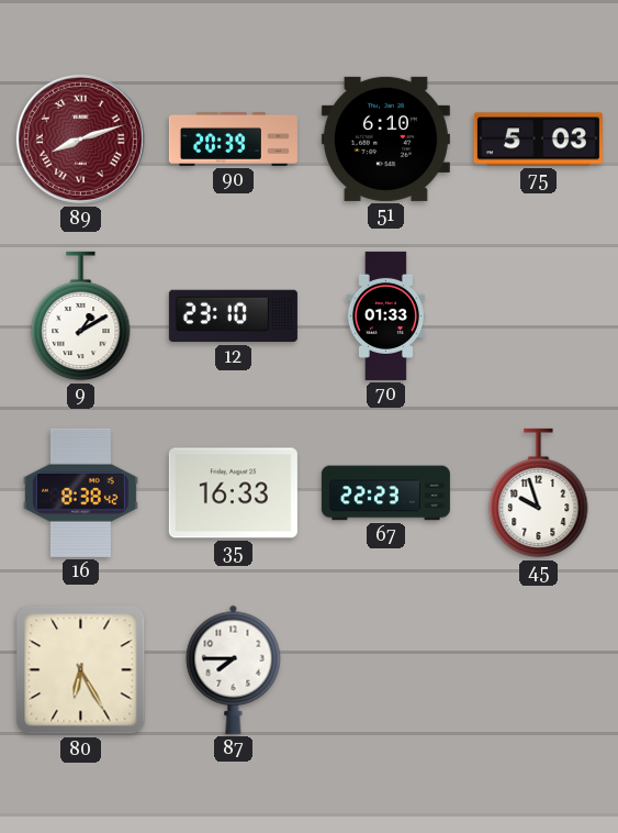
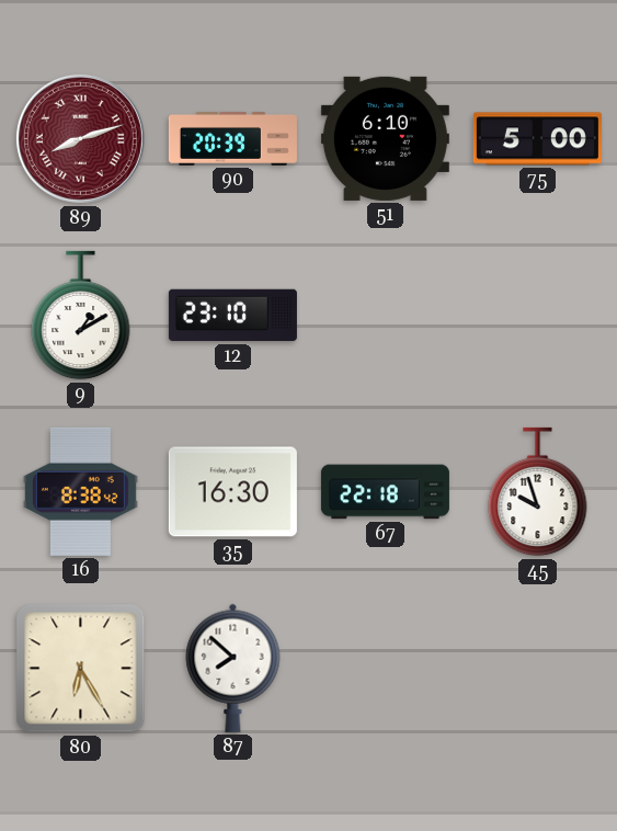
75: 5:03 -> 5:00
70: 01:33 -> none
35: 16:33 -> 16:30
67: 22:23 -> 22:18
87: 7:45 -> 7:52
